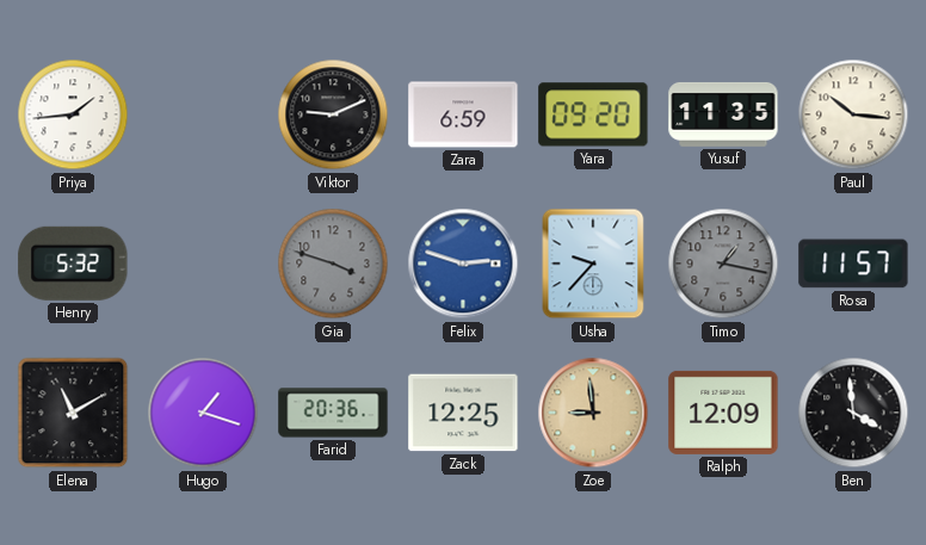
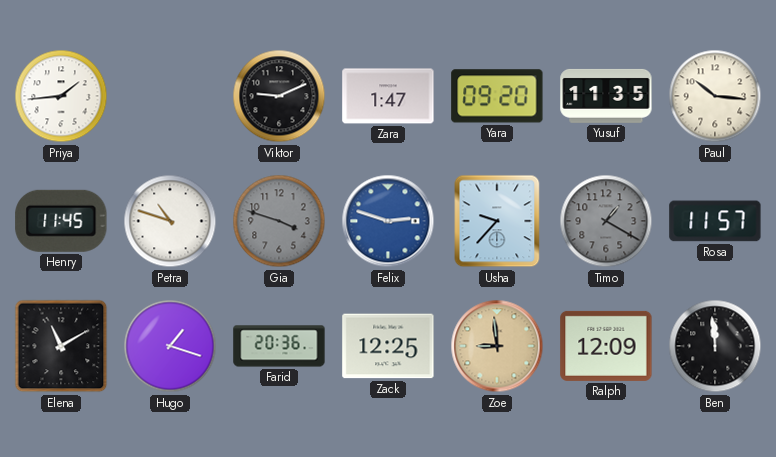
Zara: 6:59 -> 1:47
Henry: 5:32 -> 11:45
Petra: none -> 10:48
Timo: 1:17 -> 1:20
Ben: 3:59 -> 11:59
